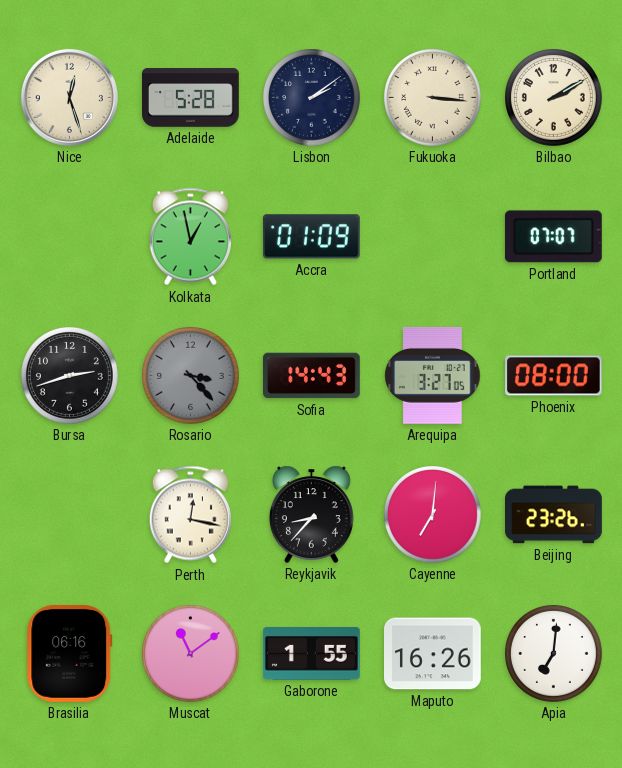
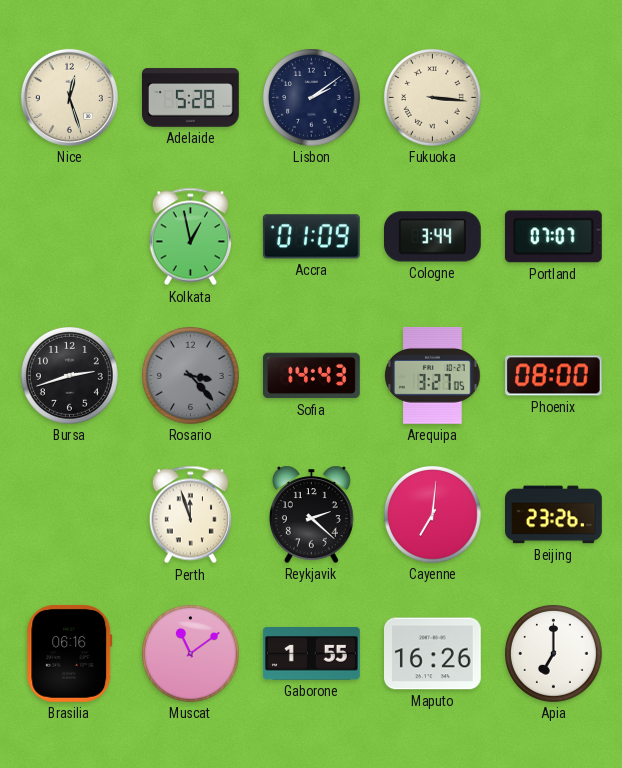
Bilbao: 2:10 -> none
Cologne: none -> 3:44
Perth: 12:17 -> 11:57
Reykjavik: 8:37 -> 2:22
Apia: 7:01 -> 7:00
